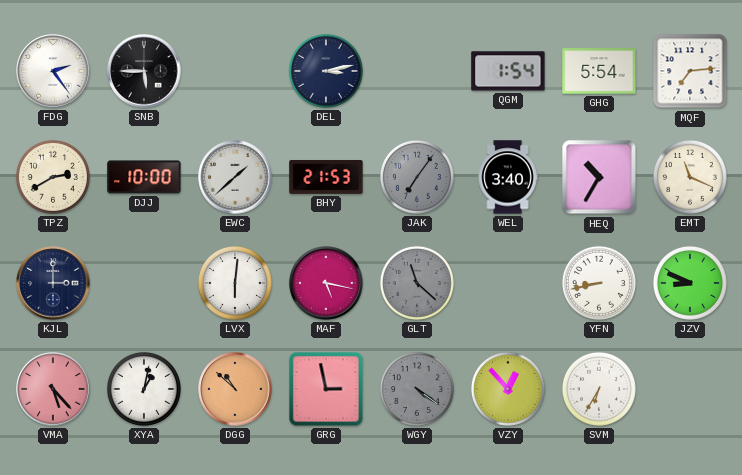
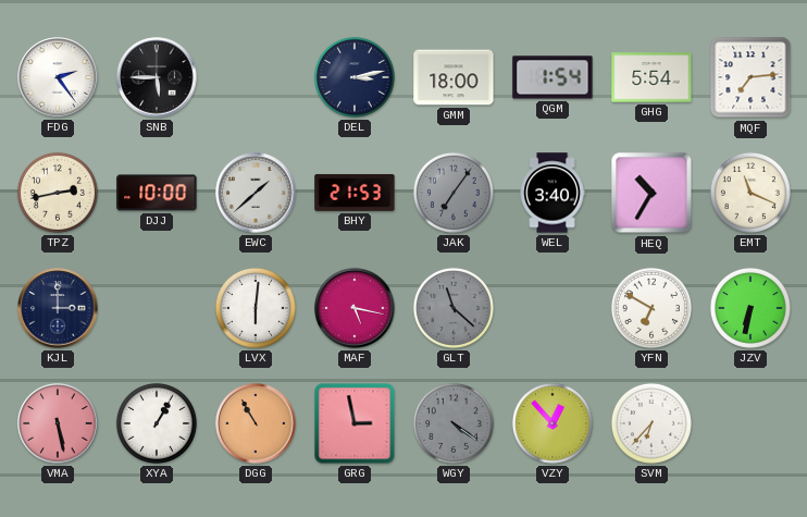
GMM: none -> 18:00
TPZ: 2:40 -> 2:43
YFN: 8:43 -> 6:50
JZV: 8:49 -> 6:32
VMA: 5:23 -> 5:28
XYA: 1:02 -> 1:05
DGG: 10:52 -> 10:55
SVM: 6:35 -> 6:37
